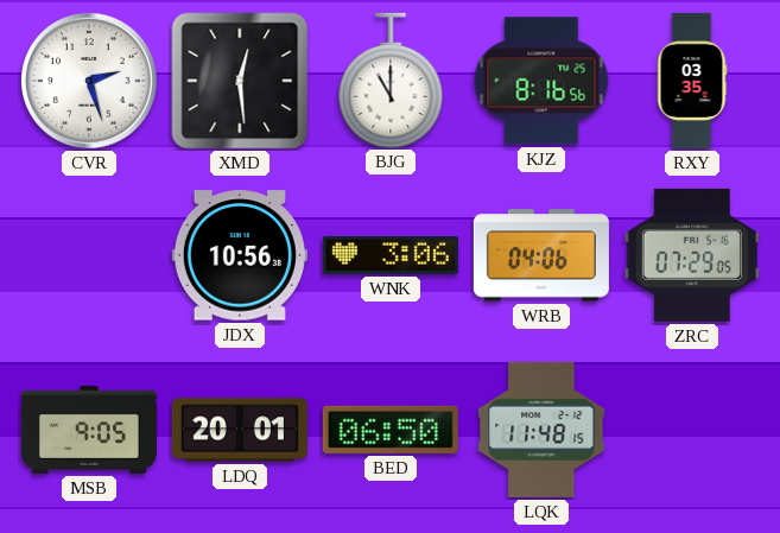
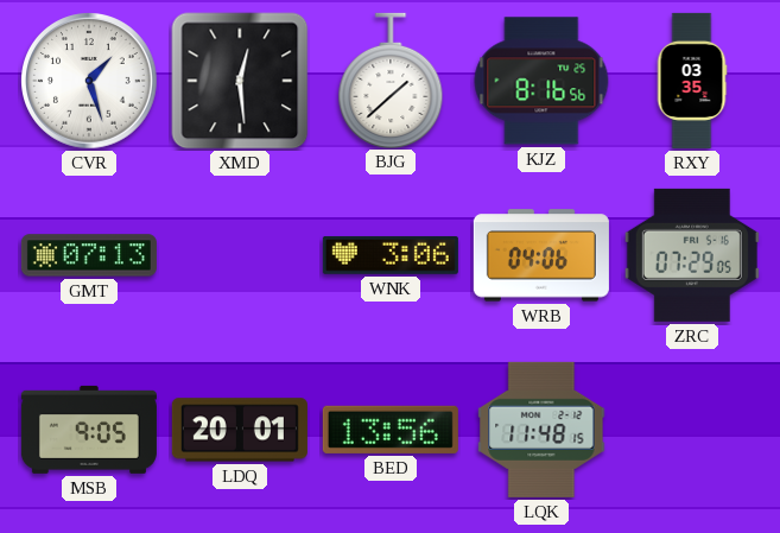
CVR: 2:27 -> 1:27
BJG: 11:00 -> 1:38
GMT: none -> 07:13
JDX: 10:56 -> none
BED: 06:50 -> 13:56
